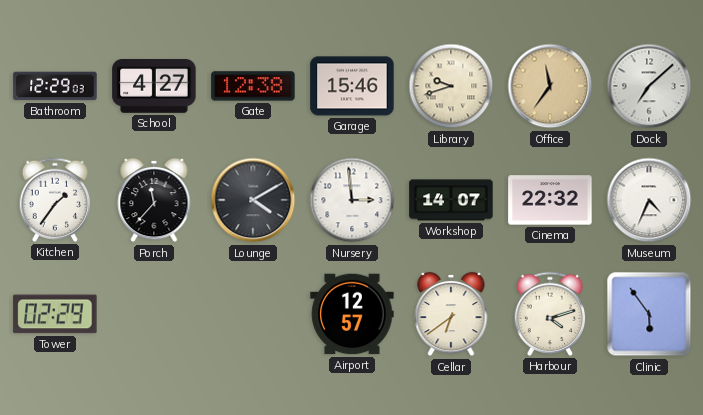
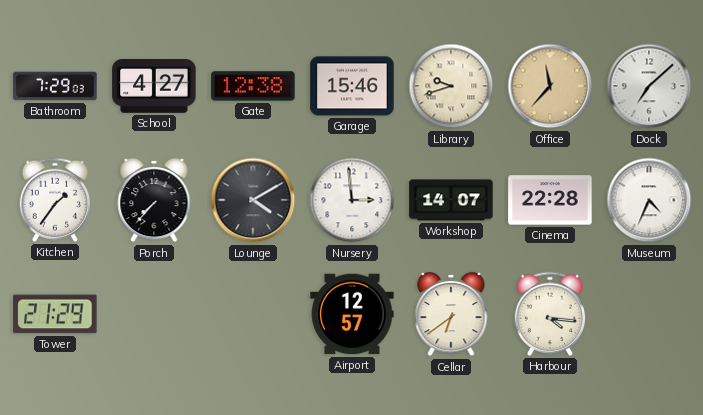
Bathroom: 12:29 -> 7:29
Office: 11:36 -> 11:37
Porch: 11:37 -> 7:37
Cinema: 22:32 -> 22:28
Tower: 02:29 -> 21:29
Harbour: 4:12 -> 4:16
Clinic: 5:54 -> none
